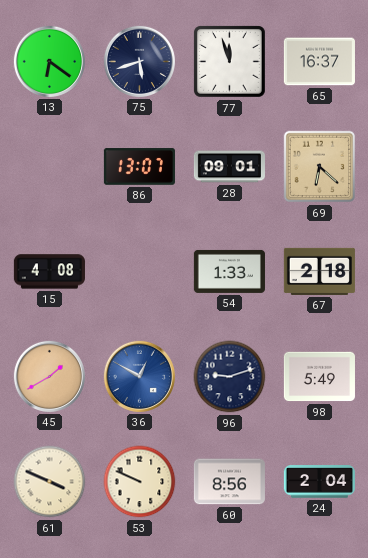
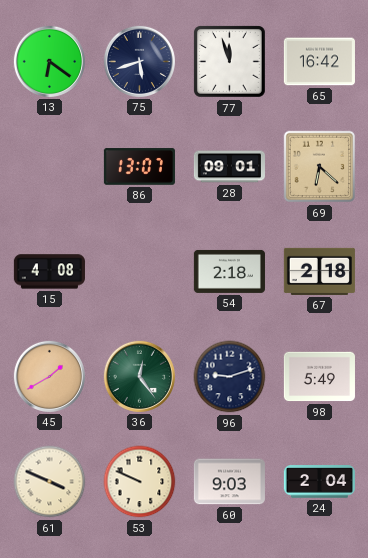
65: 16:37 -> 16:42
54: 1:33 -> 2:18
36: 12:50 -> 12:24
36 dial: blue -> green
60: 8:56 -> 9:03
